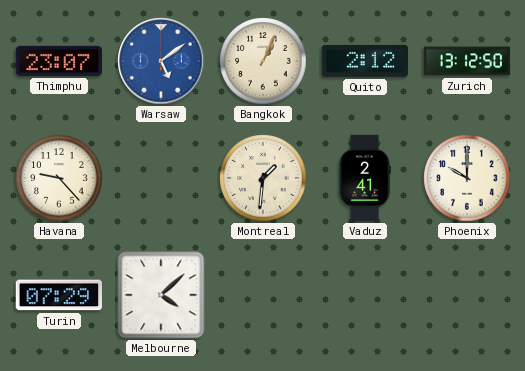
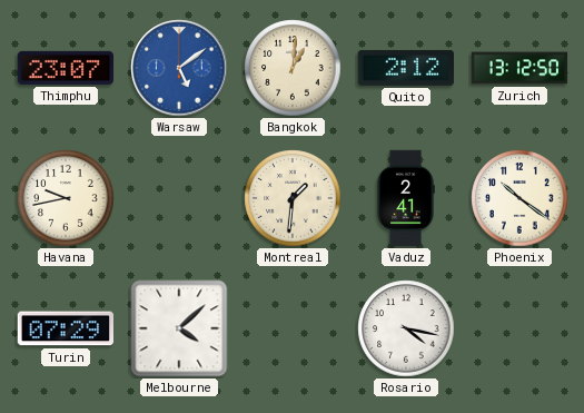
Bangkok: 1:04 -> 1:01
Havana: 9:23 -> 9:43
Phoenix: 10:00 -> 10:21
Rosario: none -> 4:17
